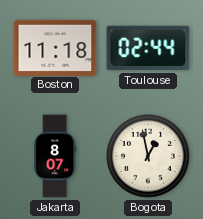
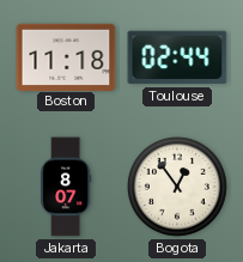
Bogota: 12:58 -> 12:54
